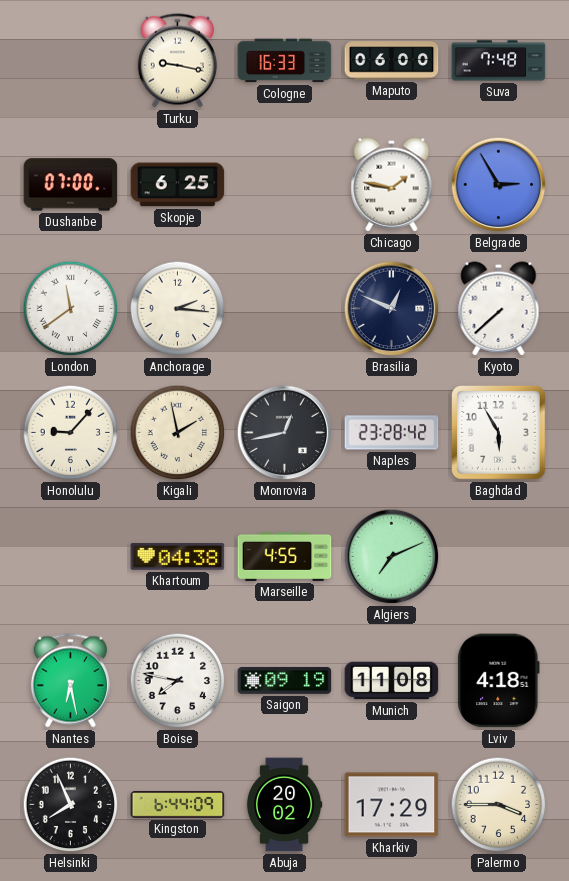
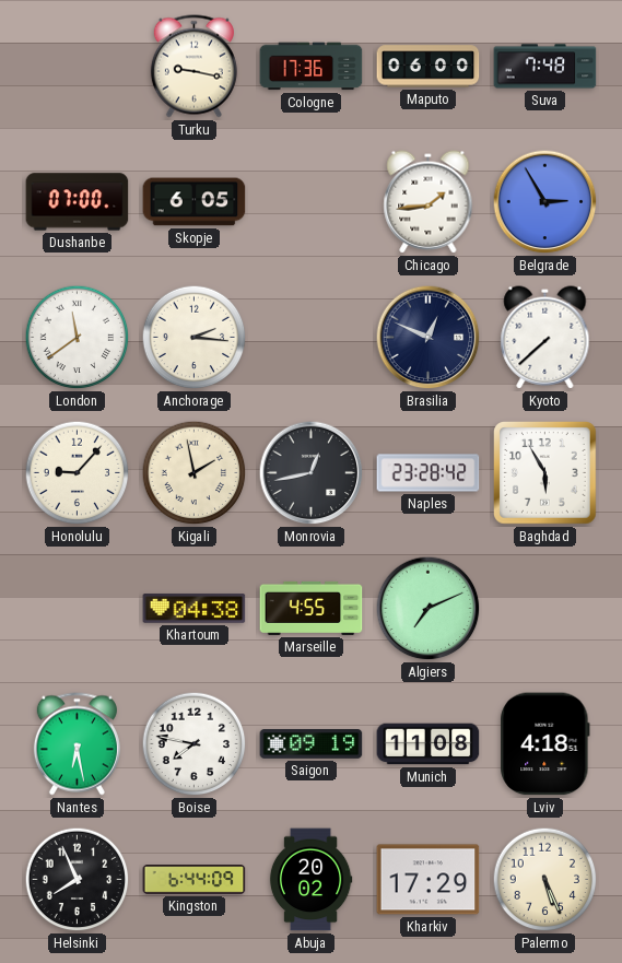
Cologne: 16:33 -> 17:36
Skopje: 6:25 -> 6:05
Chicago: 1:47 -> 1:44
Palermo: 3:45 -> 5:26
